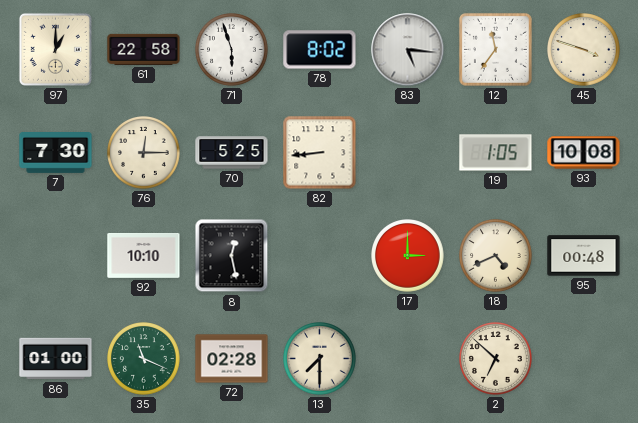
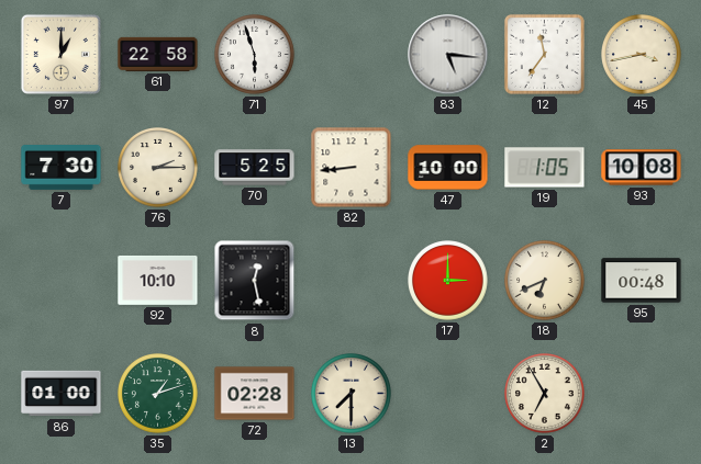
78: 8:02 -> none
45: 3:48 -> 3:43
76: 12:15 -> 2:15
47: none -> 10:00
18: 4:41 -> 6:41
35: 11:19 -> 1:12
2: 6:52 -> 6:55
